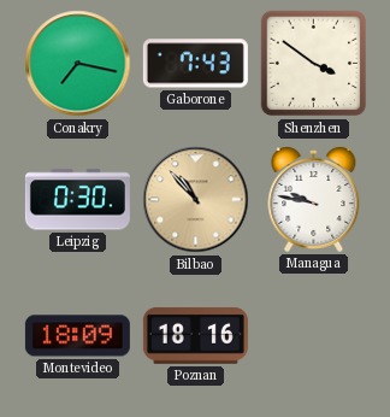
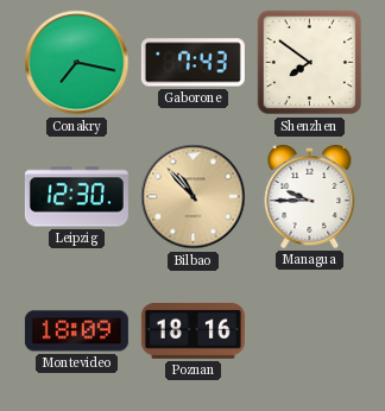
Shenzhen: 3:51 -> 7:51
Leipzig: 0:30 -> 12:30
Managua: 9:47 -> 9:45
